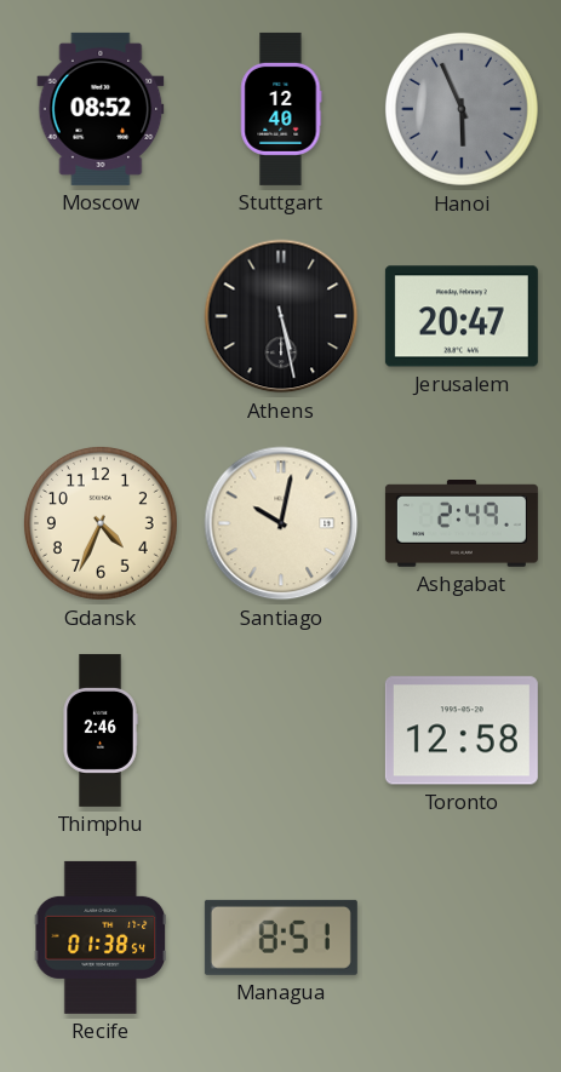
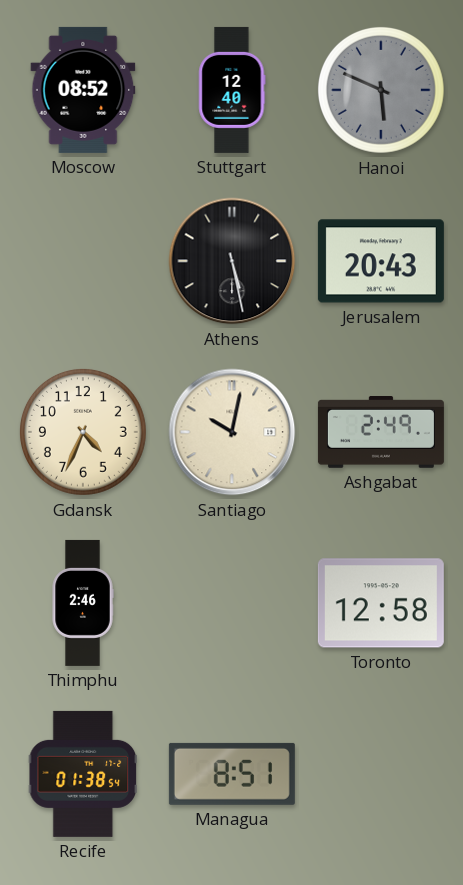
Hanoi: 5:56 -> 5:49
Jerusalem: 20:47 -> 20:43
